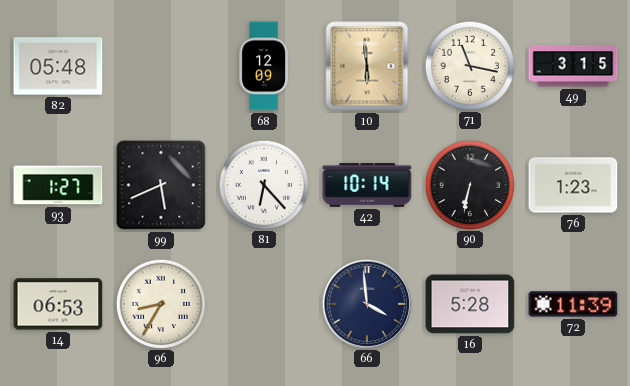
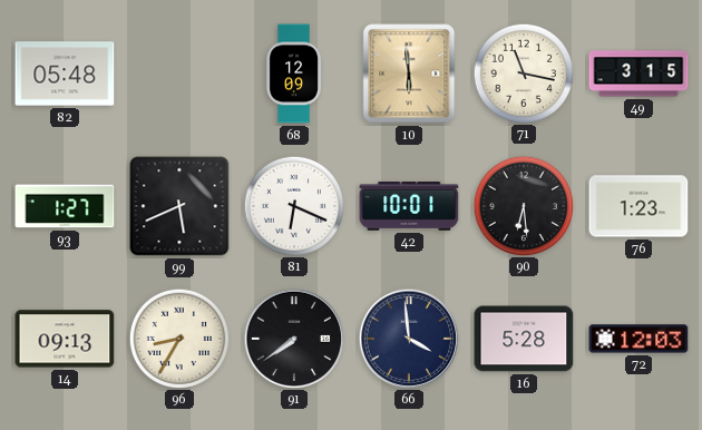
81: 6:23 -> 6:19
42: 10:14 -> 10:01
90: 6:32 -> 6:29
14: 06:53 -> 09:13
91: none -> 7:39
72: 11:39 -> 12:03
